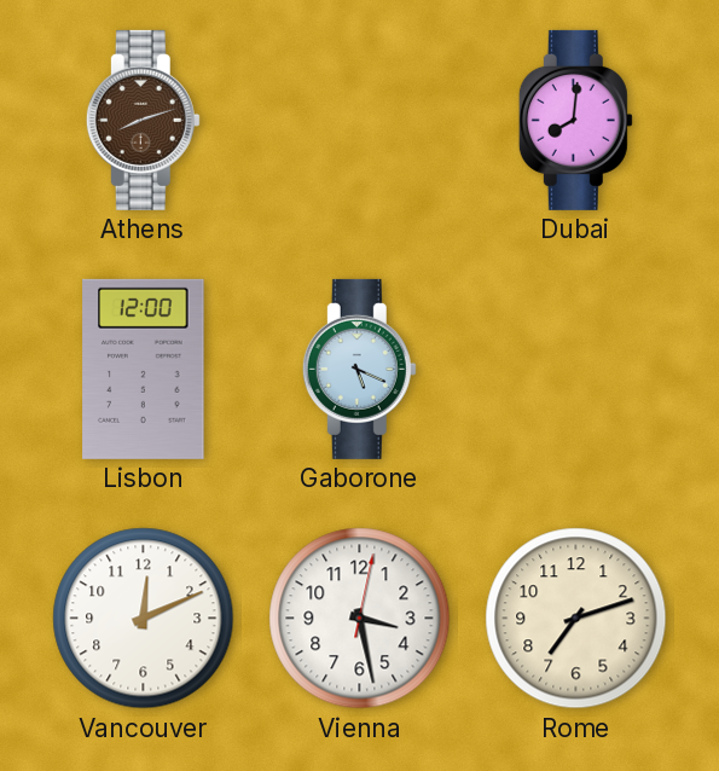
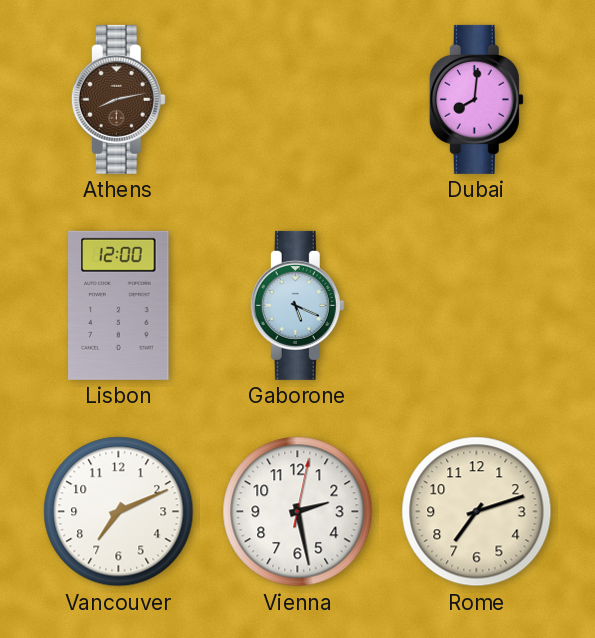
Athens: 8:12 -> 8:13
Vancouver: 12:11 -> 7:11
Vienna: 3:28 -> 2:28
